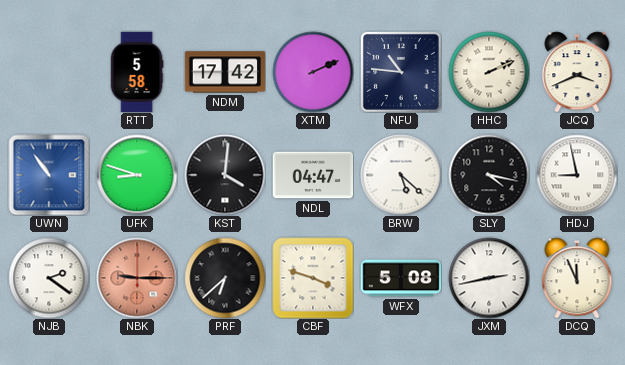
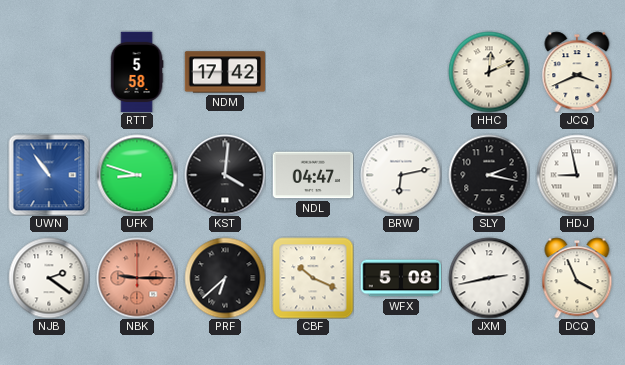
XTM: 2:11 -> none
NFU: 10:46 -> none
HHC: 2:11 -> 12:11
BRW: 5:22 -> 6:13
SLY: 4:17 -> 2:17
CBF: 3:48 -> 10:19
DCQ: 11:56 -> 3:56
